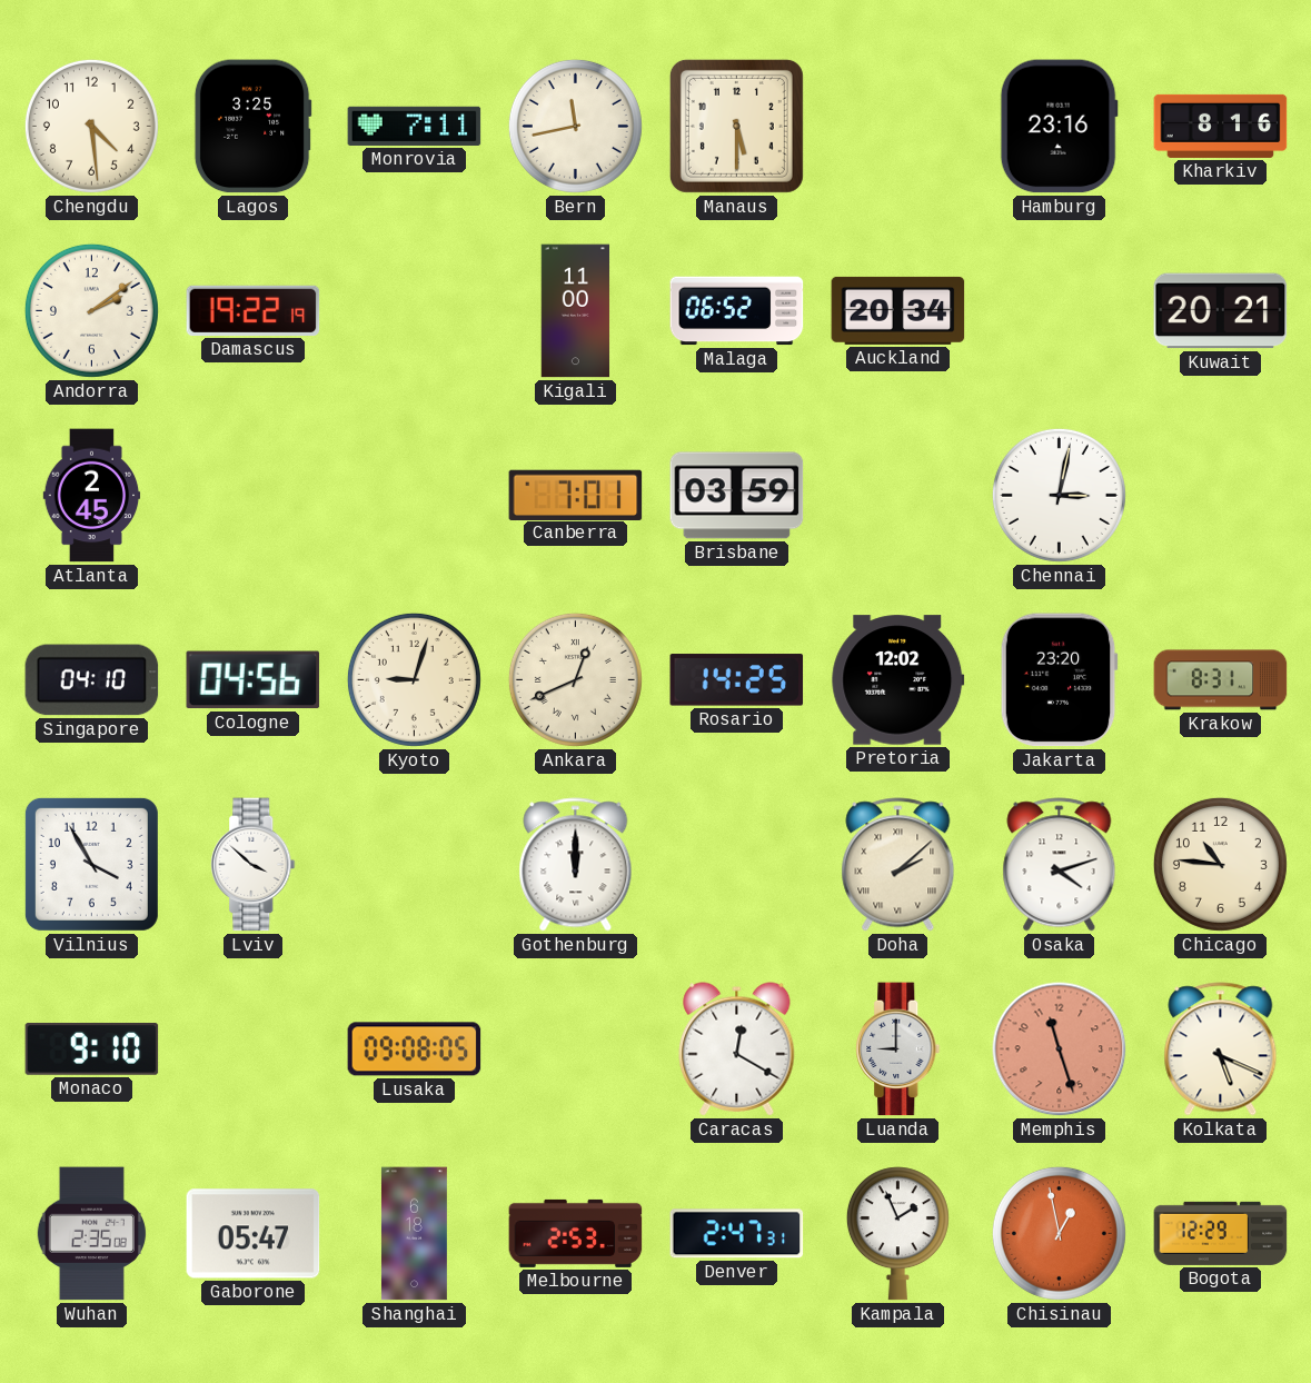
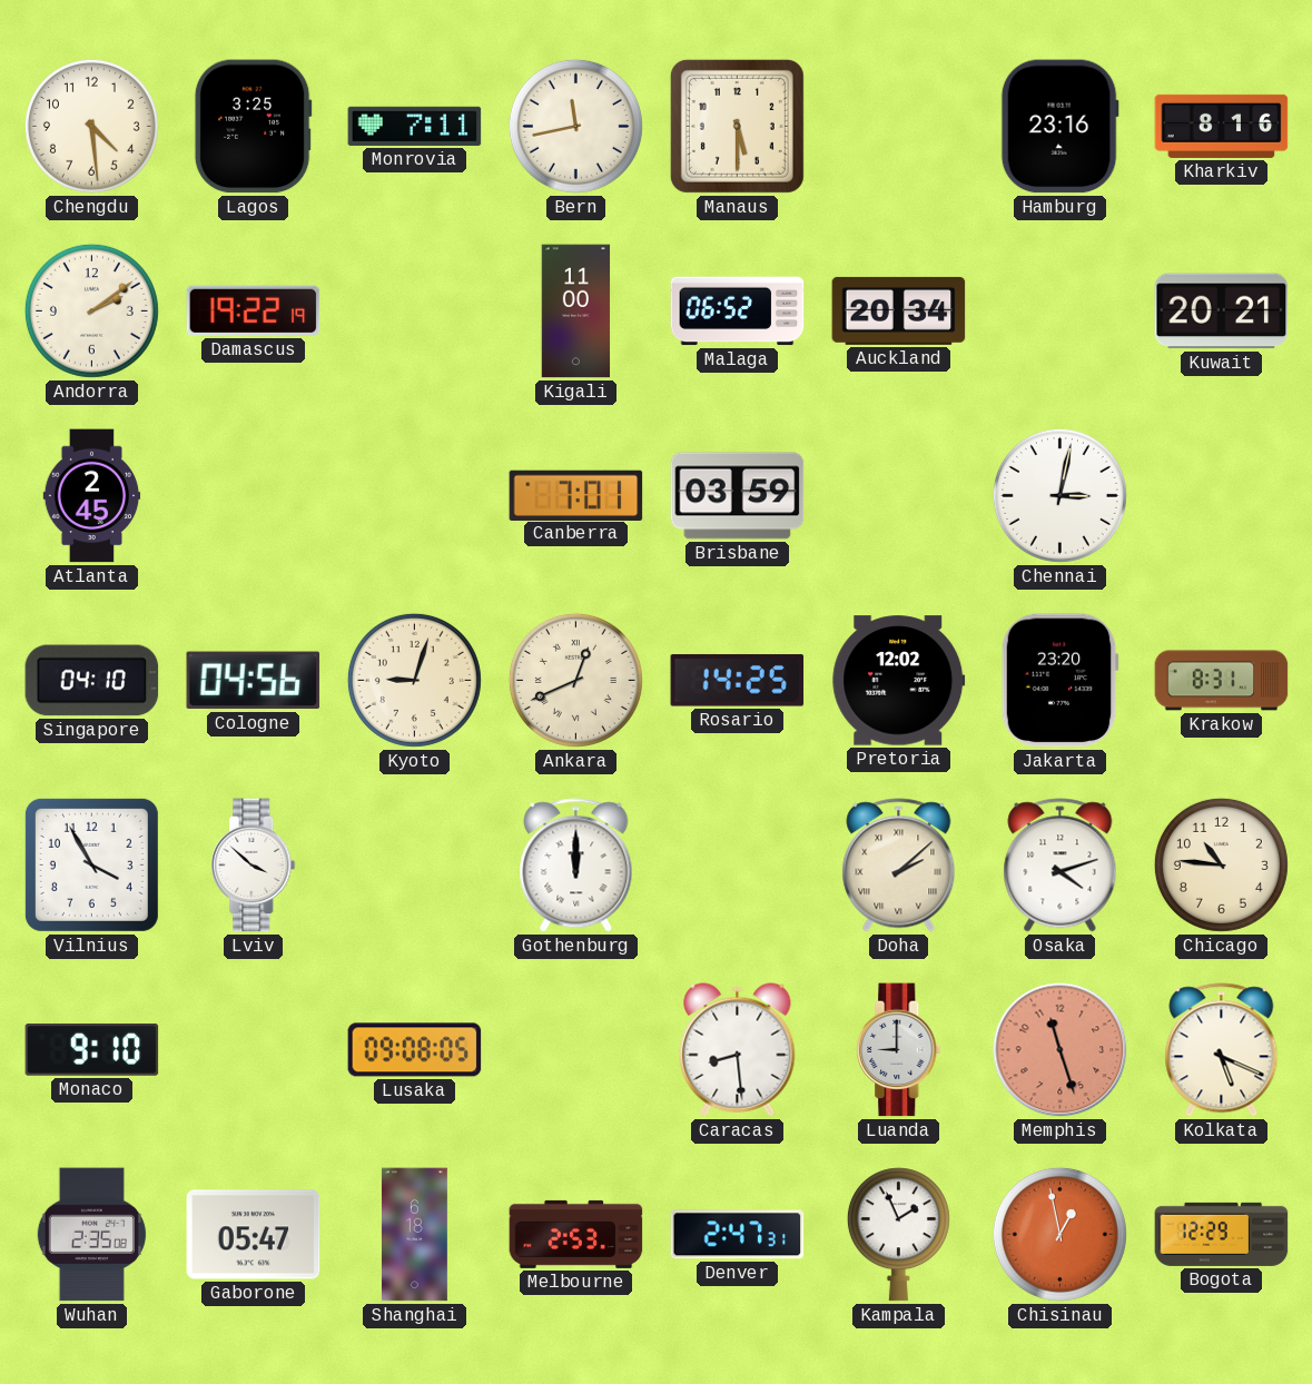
Caracas: 12:20 -> 8:29
